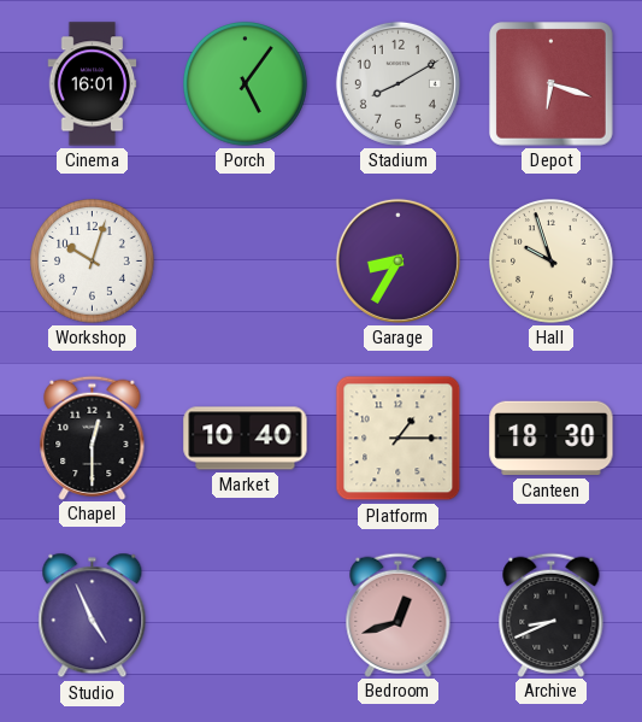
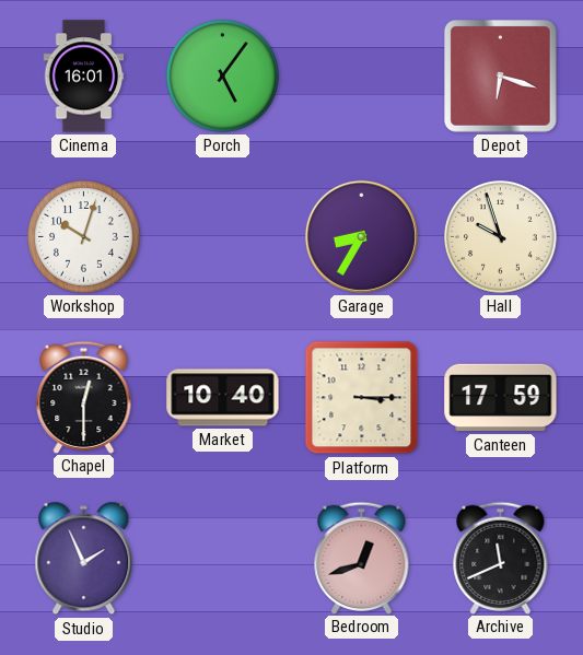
Stadium: 8:10 -> none
Platform: 1:15 -> 3:15
Canteen: 18:30 -> 17:59
Studio: 4:56 -> 1:56
Archive: 8:41 -> 11:41
